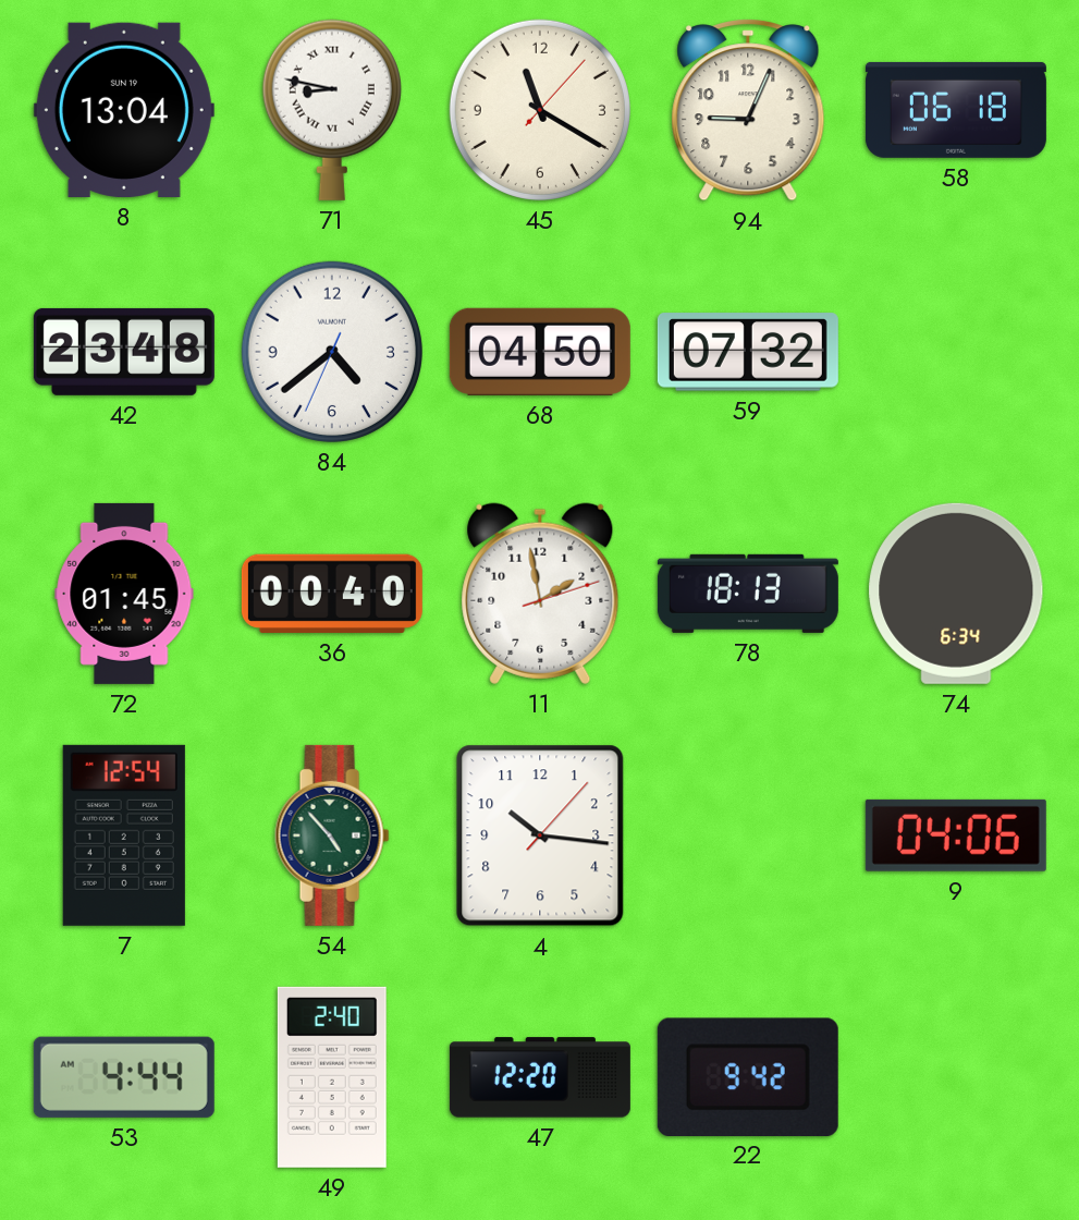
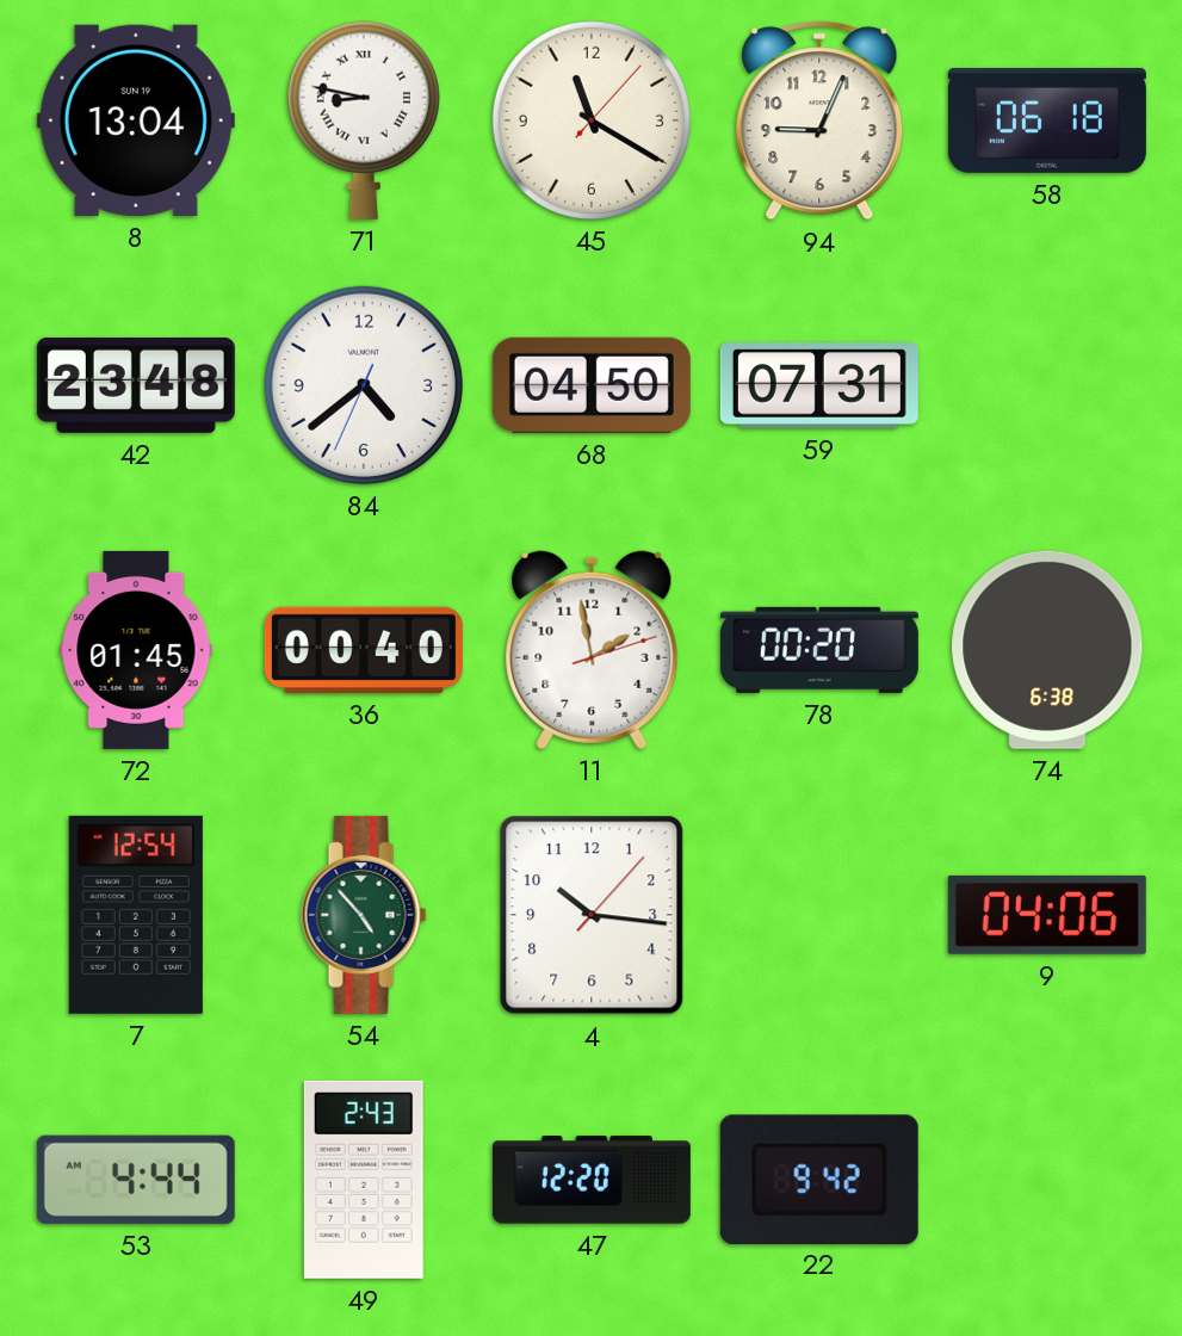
59: 07:32 -> 07:31
78: 18:13 -> 00:20
74: 6:34 -> 6:38
49: 2:40 -> 2:43
